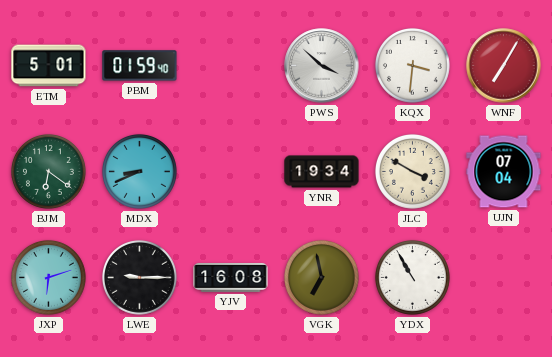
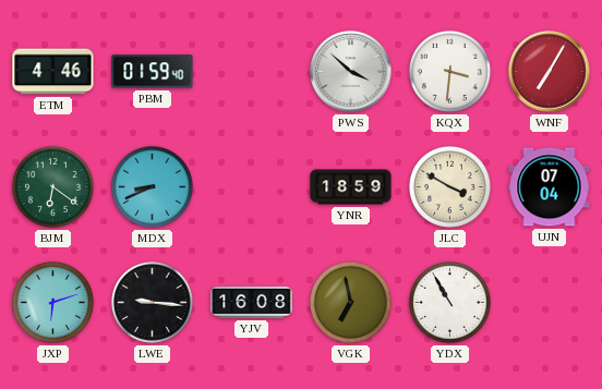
ETM: 5:01 -> 4:46
YNR: 19:34 -> 18:59
LWE: 9:15 -> 9:16
